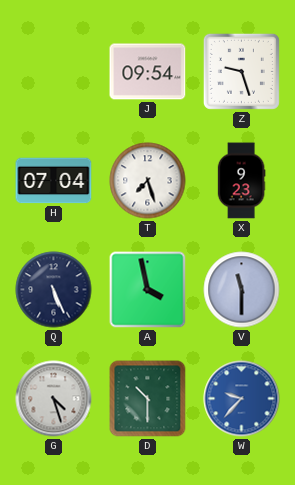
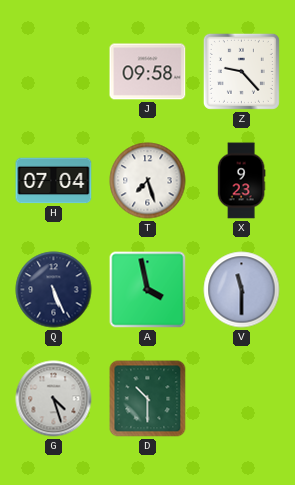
J: 09:54 -> 09:58
Z: 9:27 -> 9:23
W: 9:37 -> none
